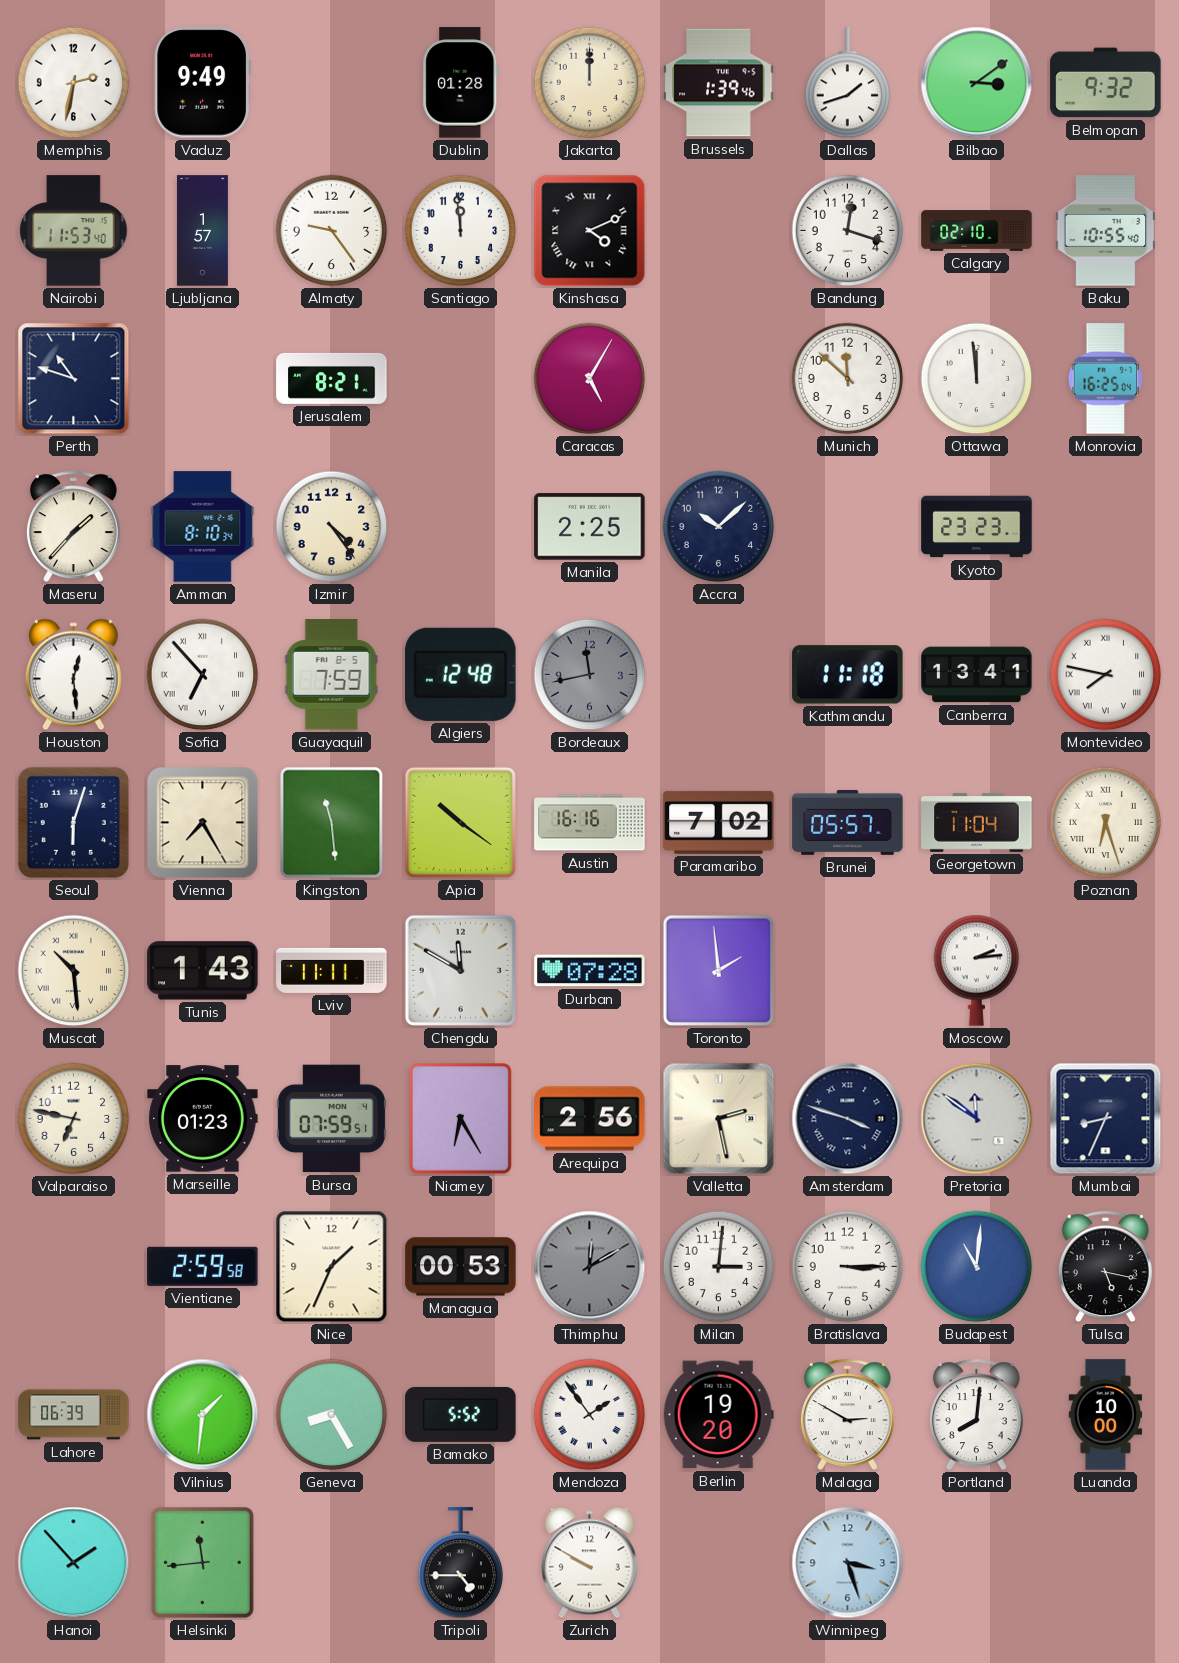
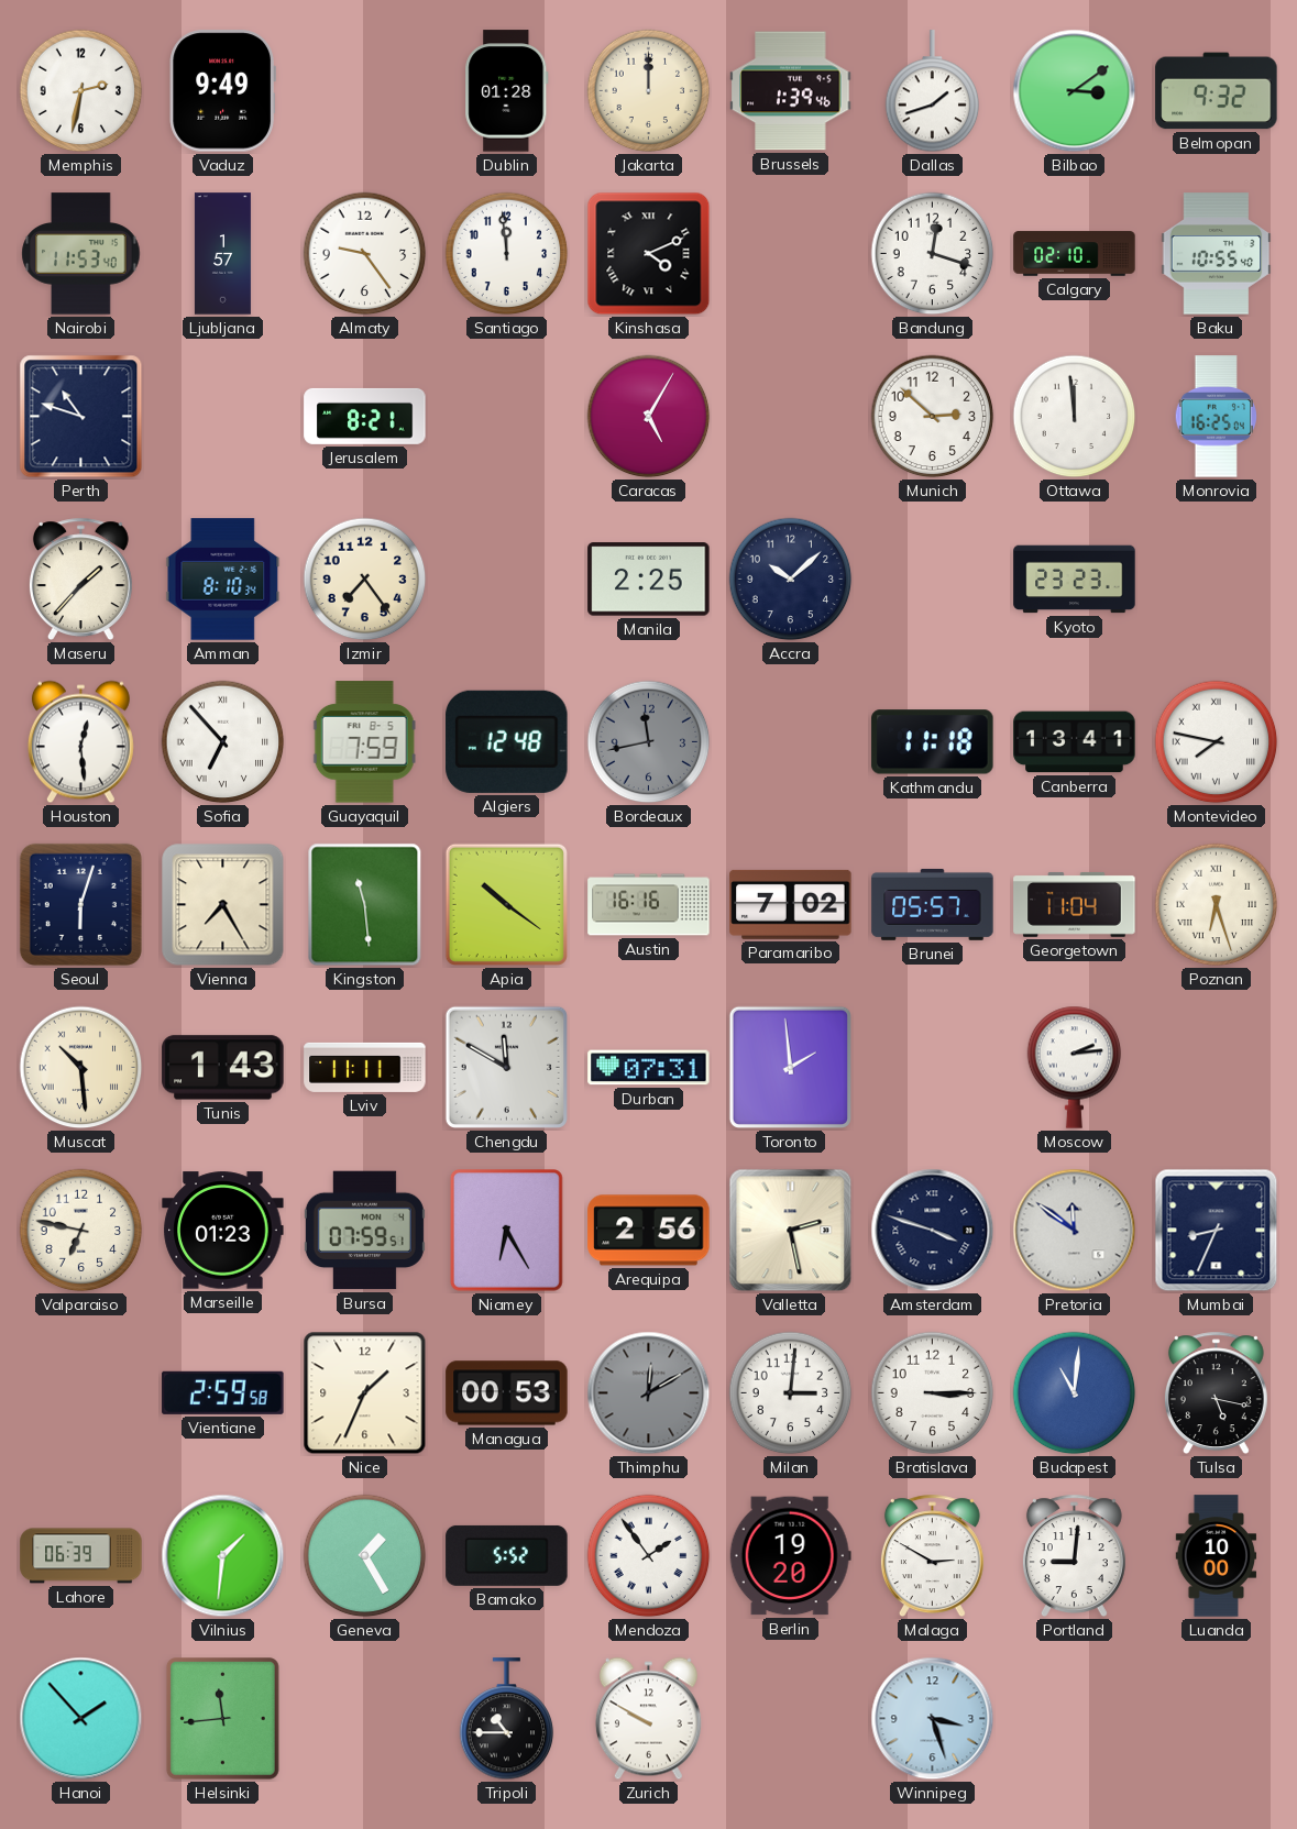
Munich: 11:52 -> 2:52
Izmir: 4:24 -> 7:24
Durban: 07:28 -> 07:31
Geneva: 8:25 -> 1:25
Portland: 8:01 -> 9:01
Tripoli: 4:45 -> 10:45
